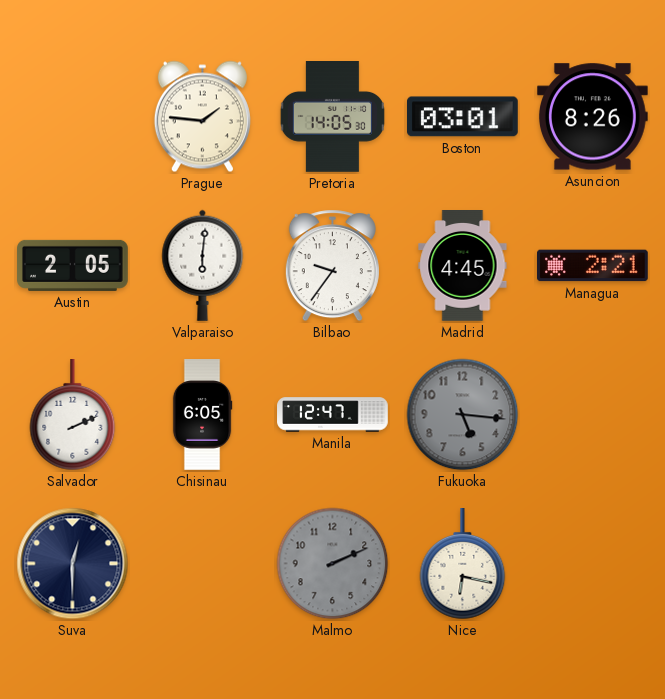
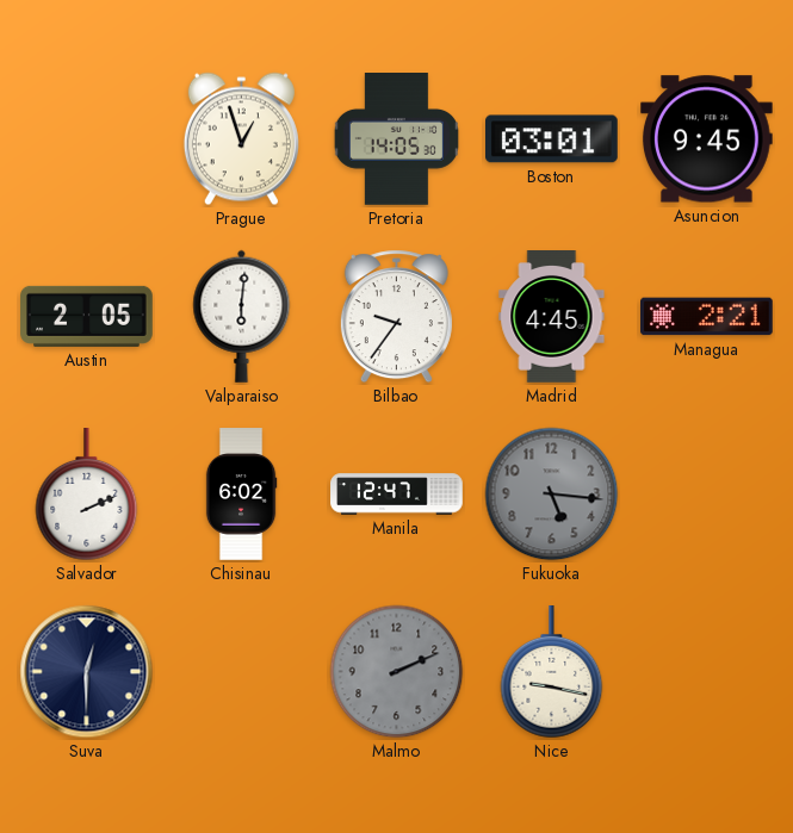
Prague: 1:46 -> 12:57
Asuncion: 8:26 -> 9:45
Chisinau: 6:05 -> 6:02
Nice: 6:17 -> 9:17
